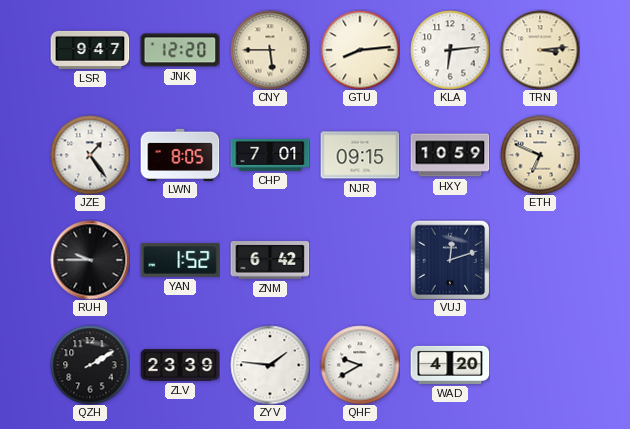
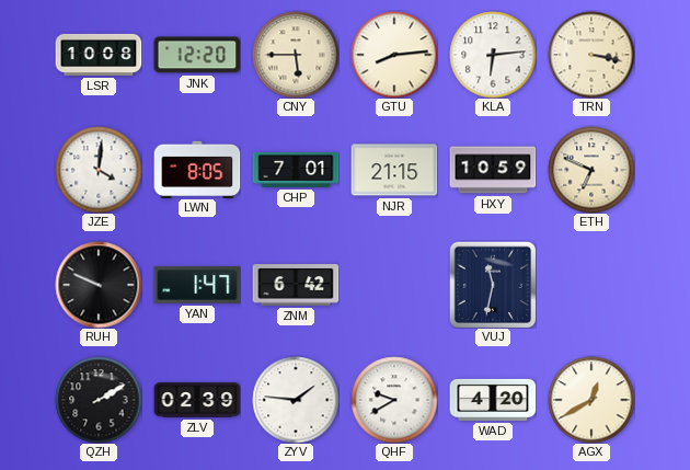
LSR: 9:47 -> 10:08
TRN: 3:14 -> 3:17
JZE: 1:24 -> 4:01
NJR: 09:15 -> 21:15
RUH: 9:45 -> 9:49
YAN: 1:52 -> 1:47
VUJ: 12:12 -> 11:32
ZLV: 23:39 -> 02:39
AGX: none -> 12:40
